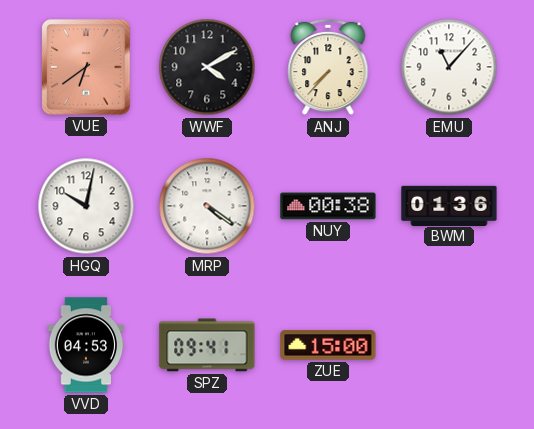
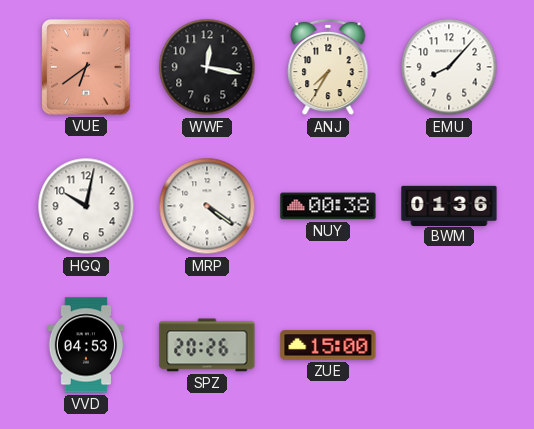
WWF: 4:10 -> 12:17
ANJ: 7:37 -> 7:35
EMU: 11:07 -> 8:07
SPZ: 09:41 -> 20:26
